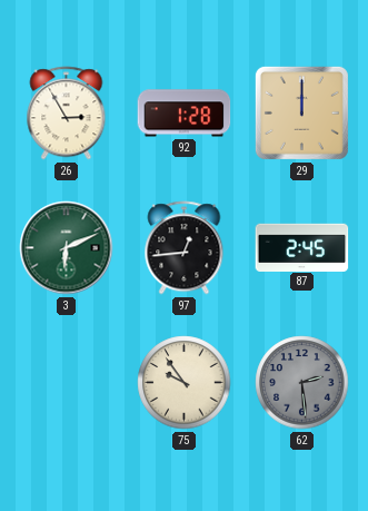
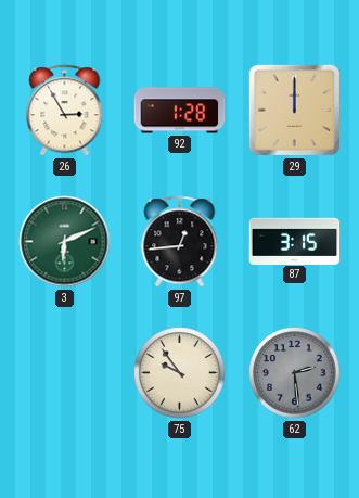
87: 2:45 -> 3:15
